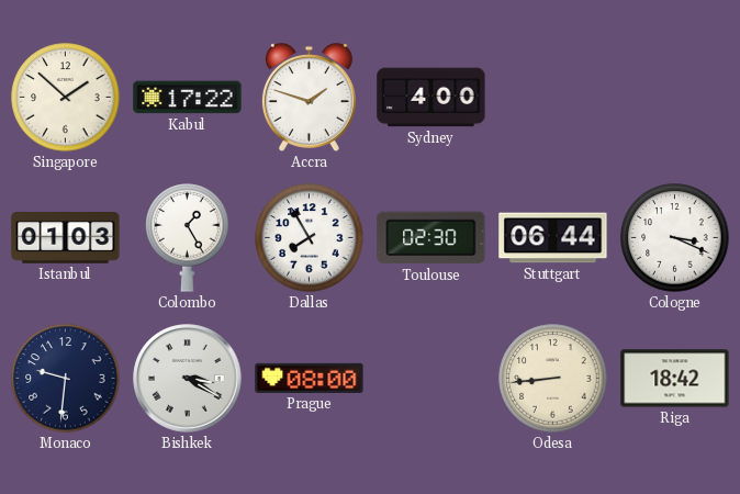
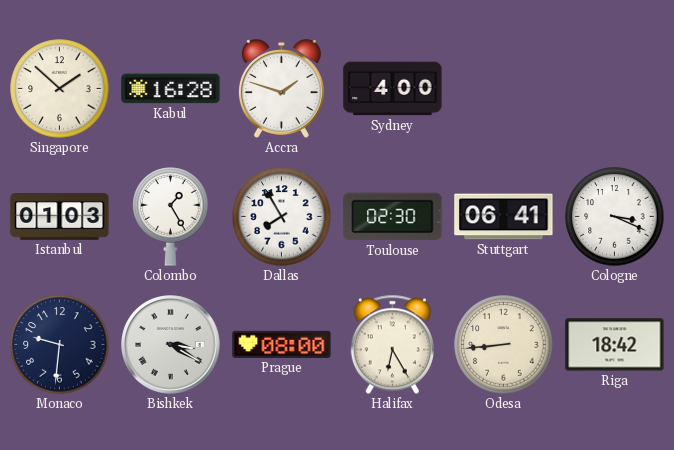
Kabul: 17:22 -> 16:28
Stuttgart: 06:44 -> 06:41
Halifax: none -> 6:25
